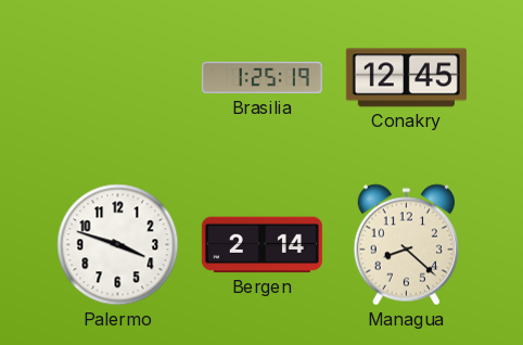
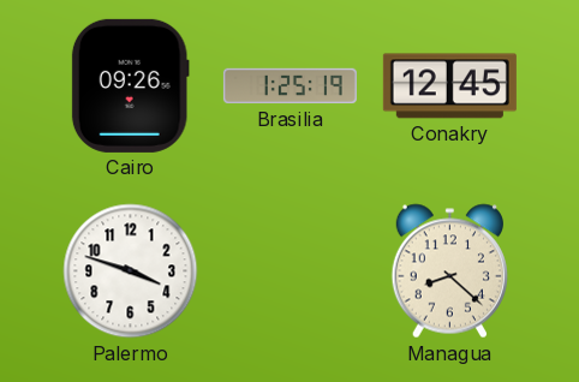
Cairo: none -> 09:26
Bergen: 2:14 -> none
